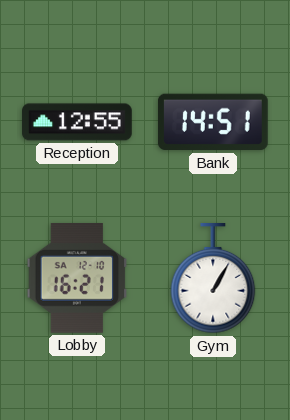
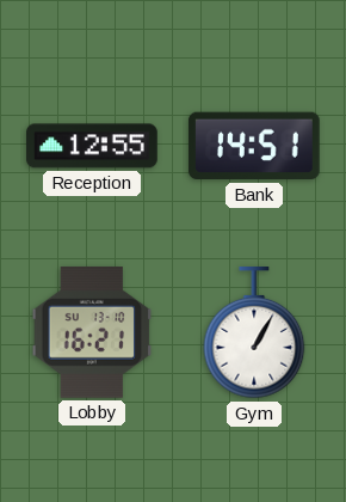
Lobby date: SA 12-10 -> SU 13-10
